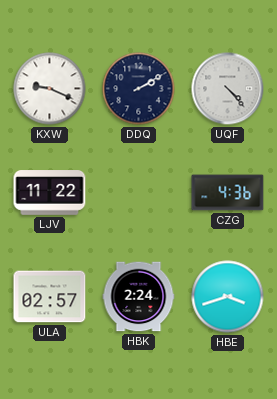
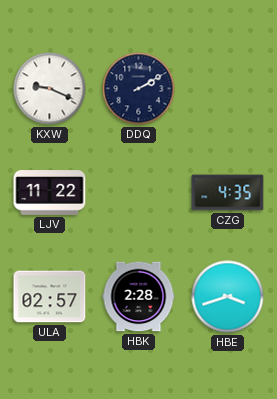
UQF: 4:23 -> none
CZG: 4:36 -> 4:35
HBK: 2:24 -> 2:28
